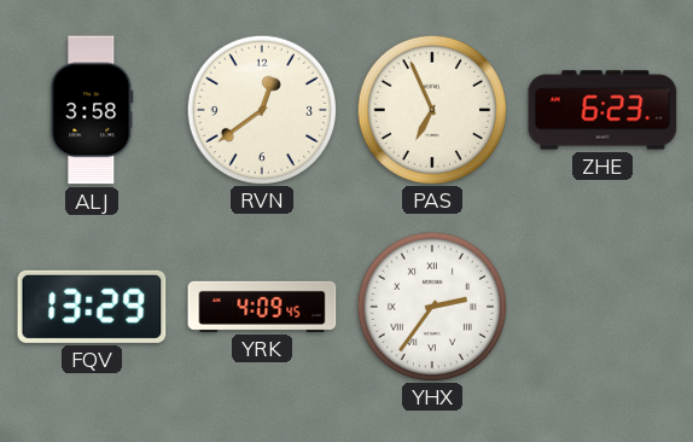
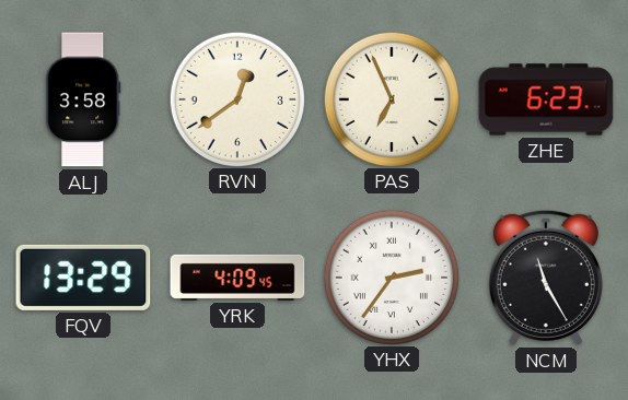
NCM: none -> 11:25
